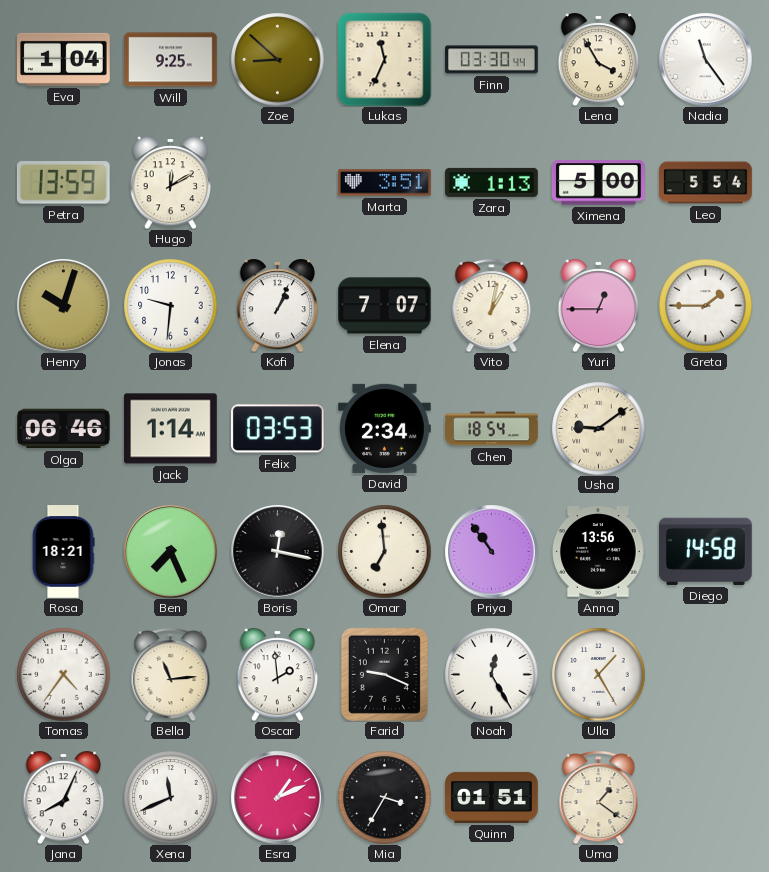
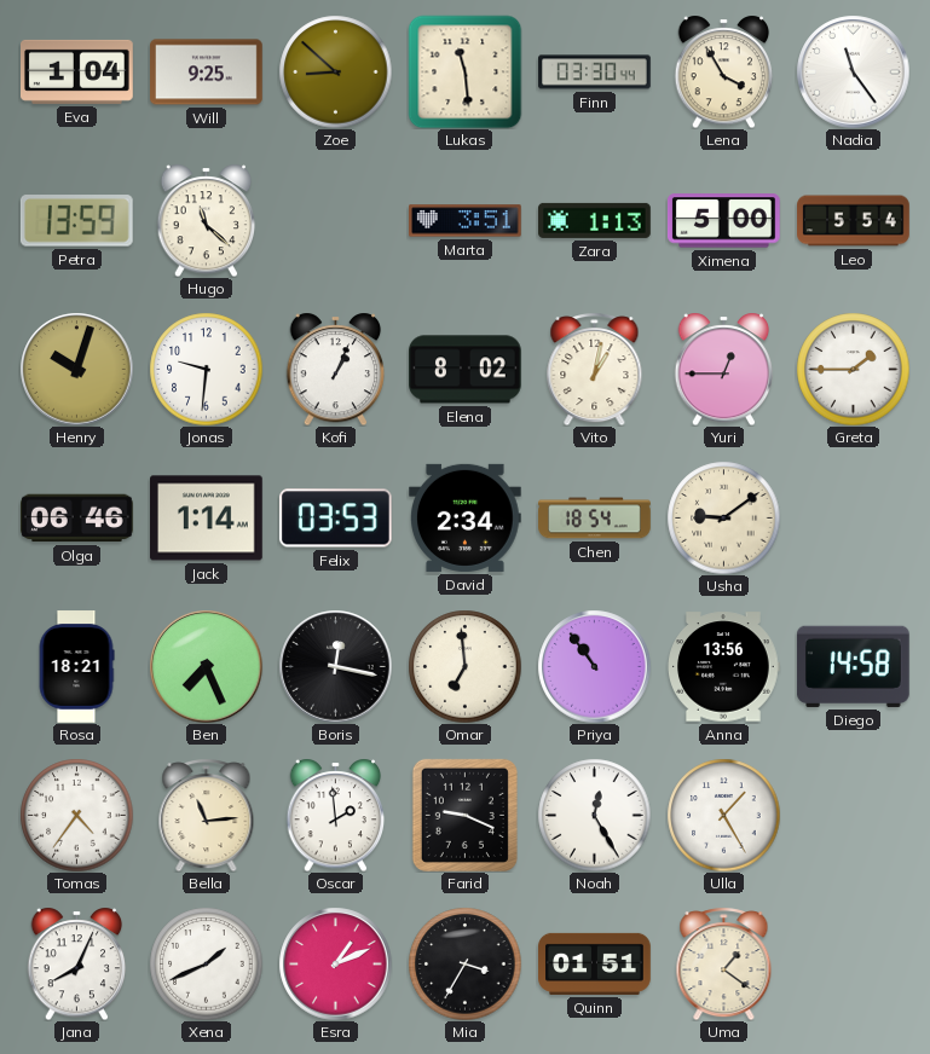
Lukas: 11:34 -> 11:29
Hugo: 12:10 -> 11:22
Elena: 7:07 -> 8:02
Xena: 11:41 -> 1:41
